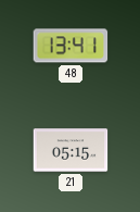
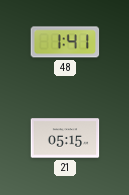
48: 13:41 -> 1:41
